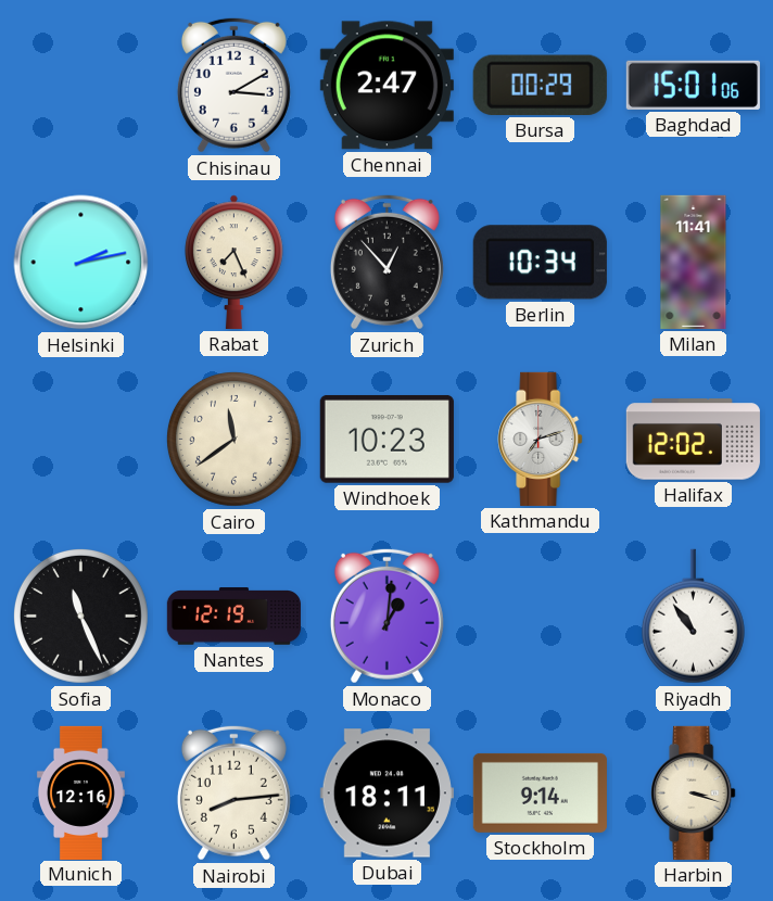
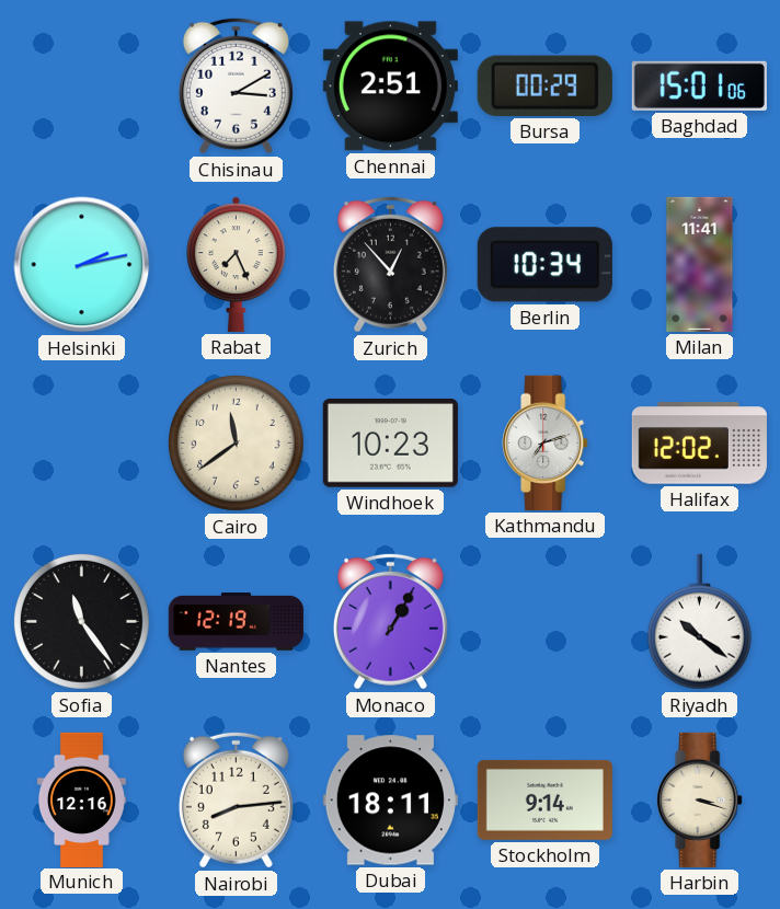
Chennai: 2:47 -> 2:51
Sofia: 11:26 -> 11:24
Monaco: 1:01 -> 1:05
Riyadh: 10:54 -> 10:21
